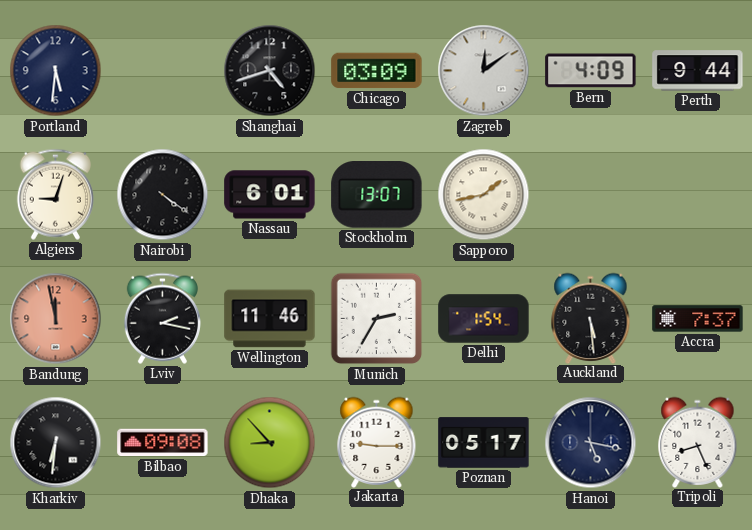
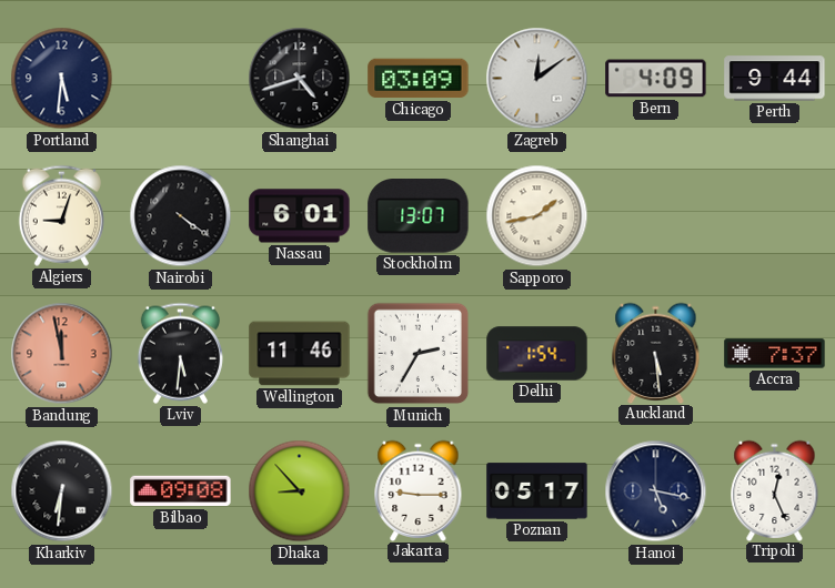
Lviv: 2:17 -> 5:31
Tripoli: 8:26 -> 12:26
